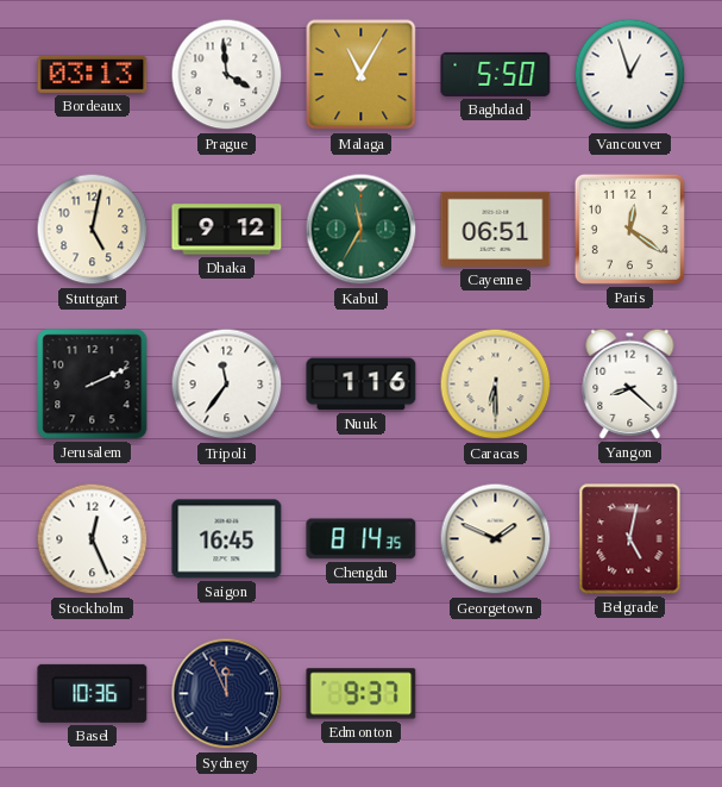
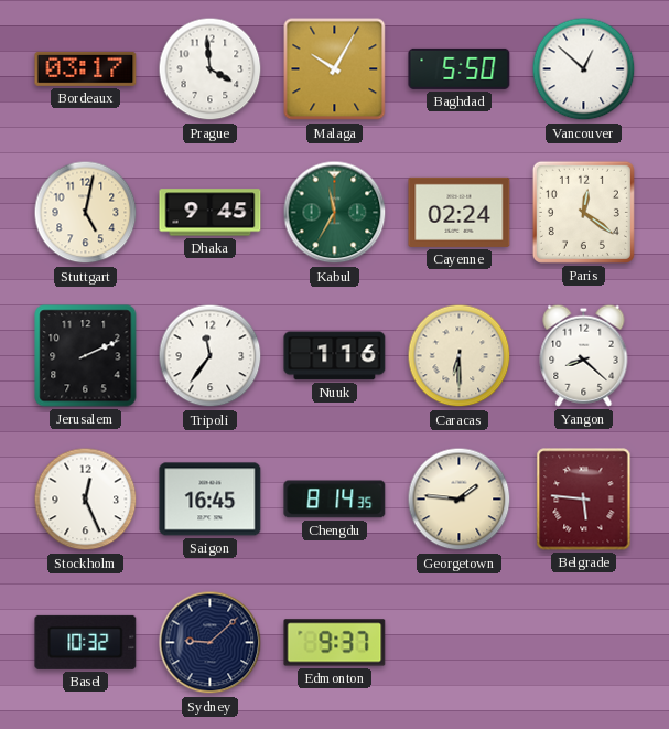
Bordeaux: 03:13 -> 03:17
Malaga: 11:05 -> 10:05
Vancouver: 12:57 -> 12:52
Dhaka: 9:12 -> 9:45
Cayenne: 06:51 -> 02:24
Georgetown: 1:49 -> 1:46
Belgrade: 5:02 -> 5:46
Basel: 10:36 -> 10:32
Sydney: 11:56 -> 9:08
